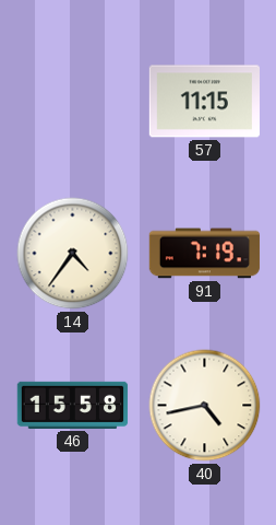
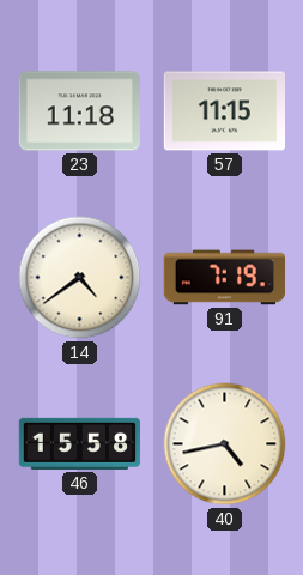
23: none -> 11:18
14: 4:36 -> 4:39
